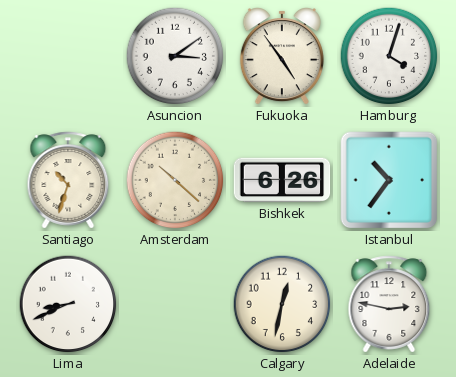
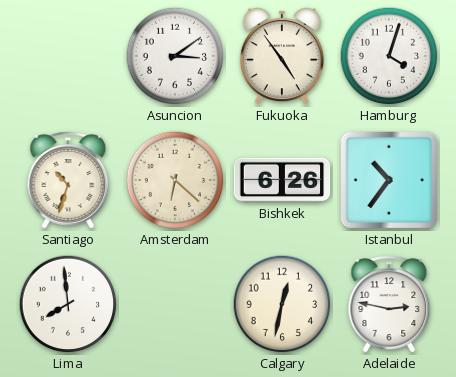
Amsterdam: 10:22 -> 6:22
Lima: 8:41 -> 7:59
